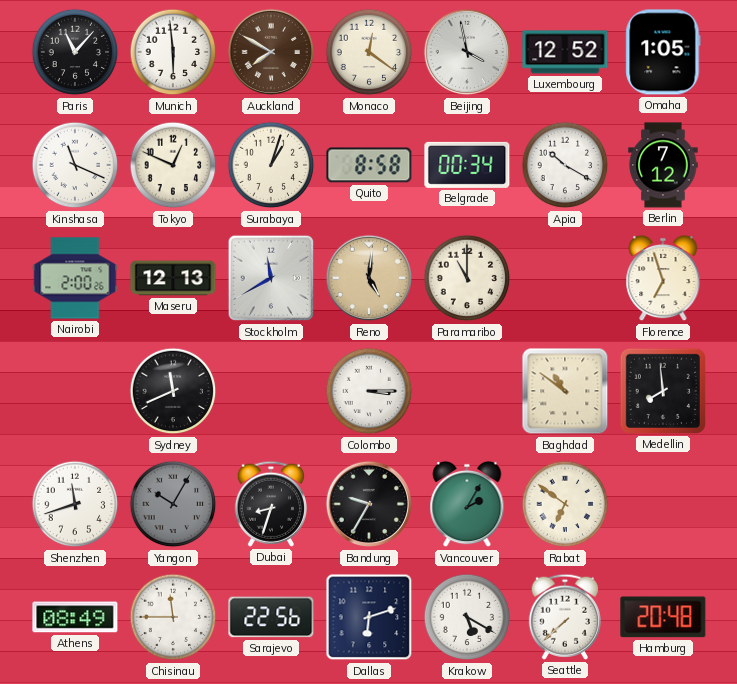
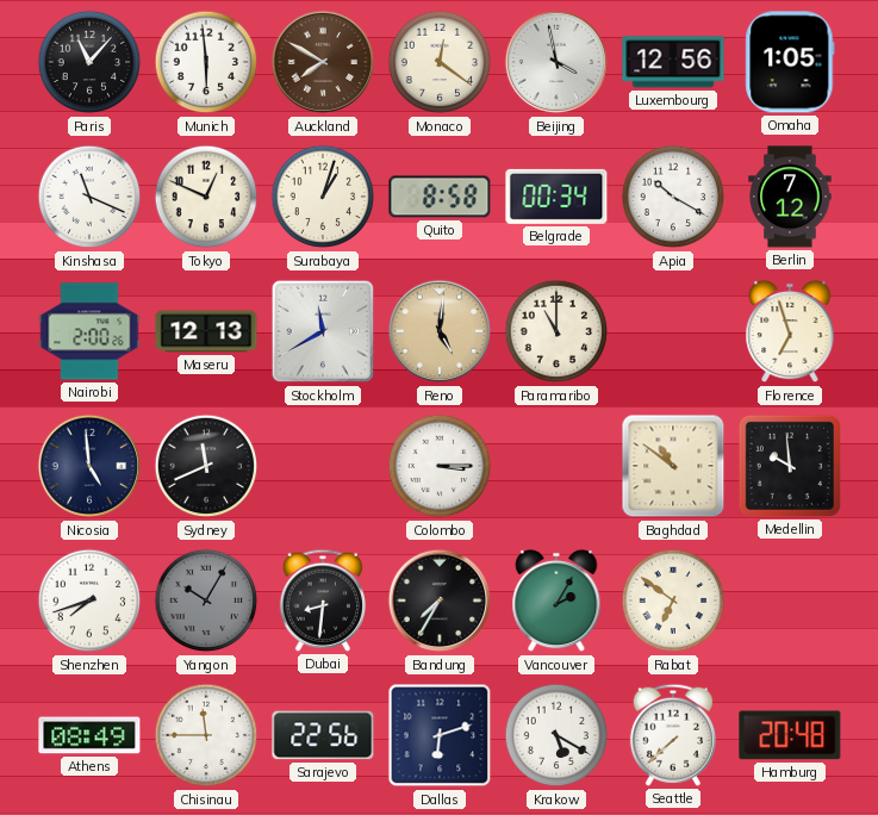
Luxembourg: 12:52 -> 12:56
Nicosia: none -> 4:59
Medellin: 7:59 -> 9:59
Shenzhen: 11:42 -> 7:42
Dubai: 8:33 -> 8:31
Bandung: 9:35 -> 7:35
